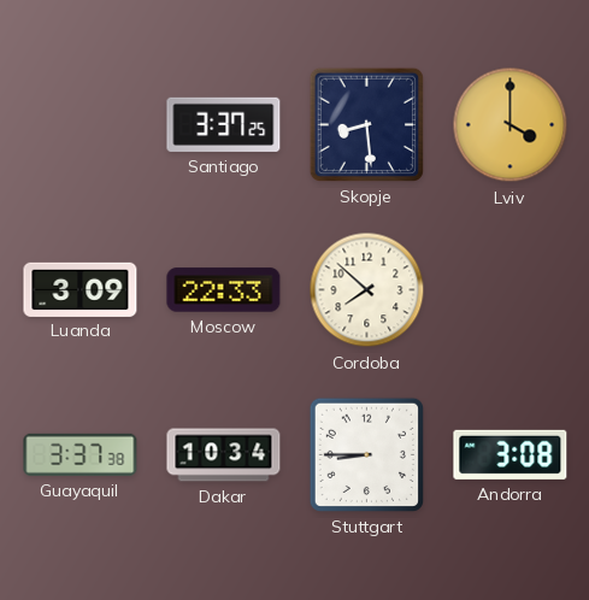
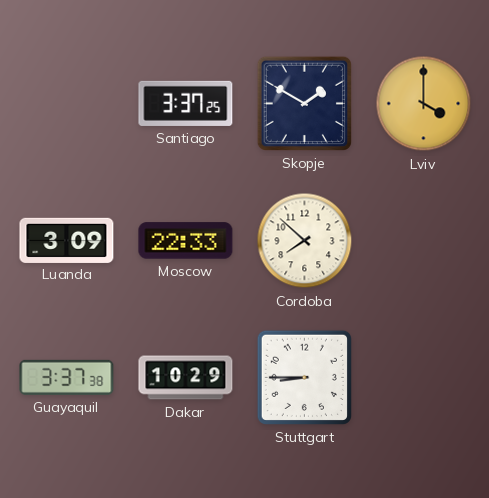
Skopje: 8:29 -> 1:50
Dakar: 10:34 -> 10:29
Andorra: 3:08 -> none
